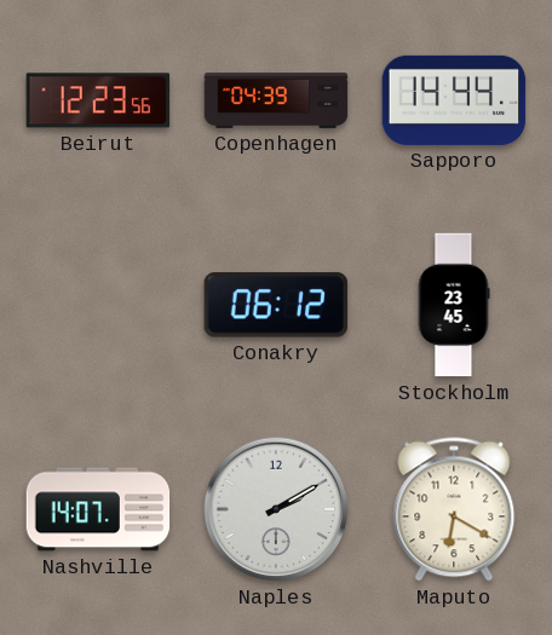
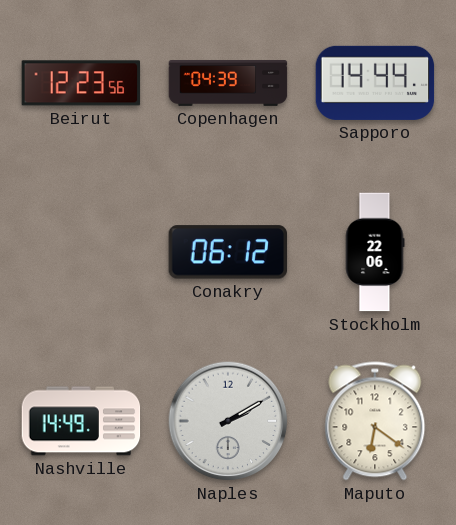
Stockholm: 23:45 -> 22:06
Nashville: 14:07 -> 14:49
Maputo: 6:20 -> 6:21
